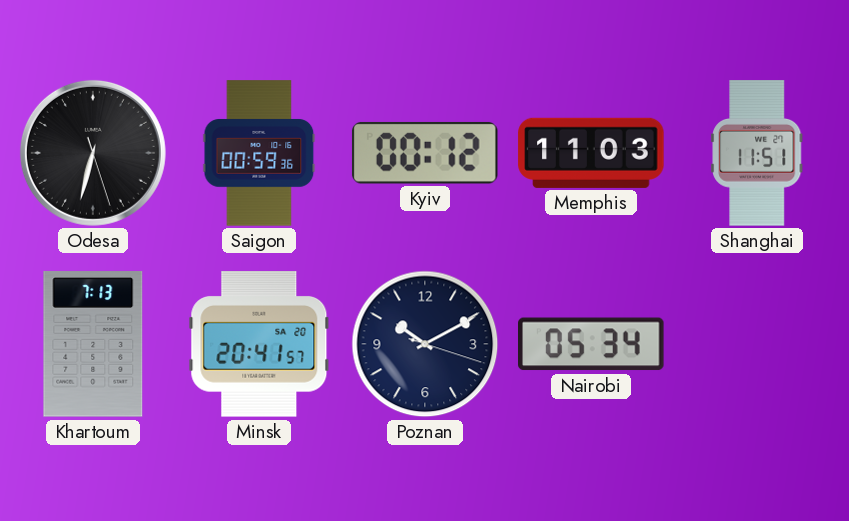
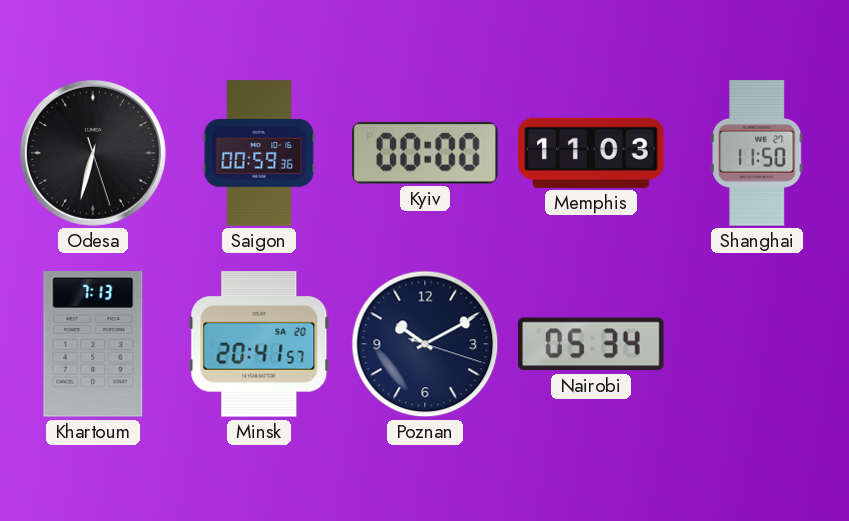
Kyiv: 00:12 -> 00:00
Shanghai: 11:51 -> 11:50
